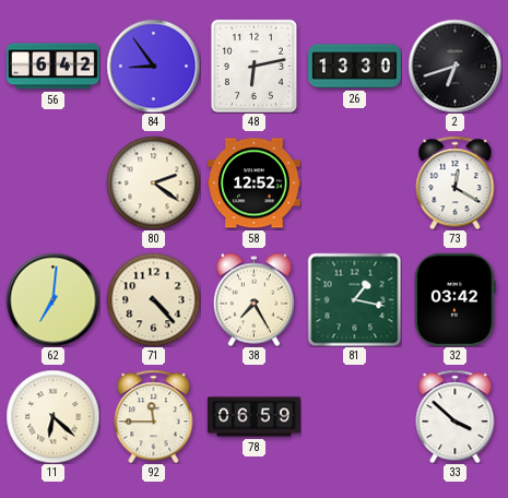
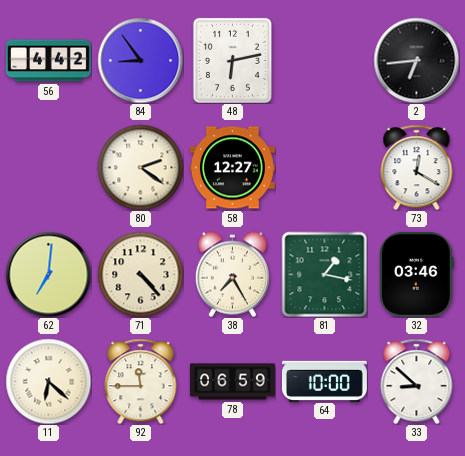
56: 6:42 -> 4:42
26: 13:30 -> none
2: 6:42 -> 6:44
58: 12:52 -> 12:27
32: 03:42 -> 03:46
64: none -> 10:00
33: 3:52 -> 8:52
